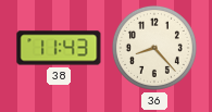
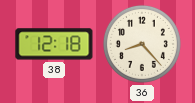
38: 11:43 -> 12:18
